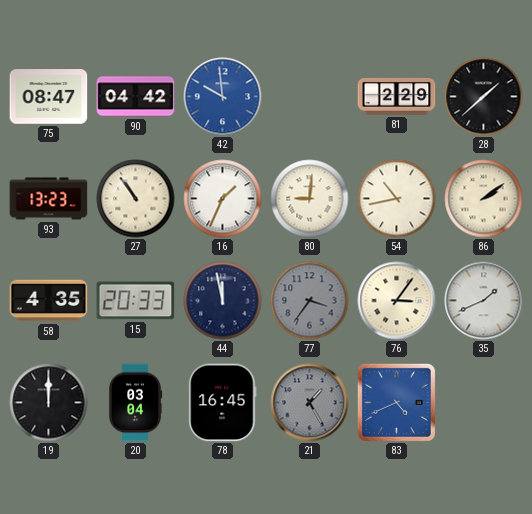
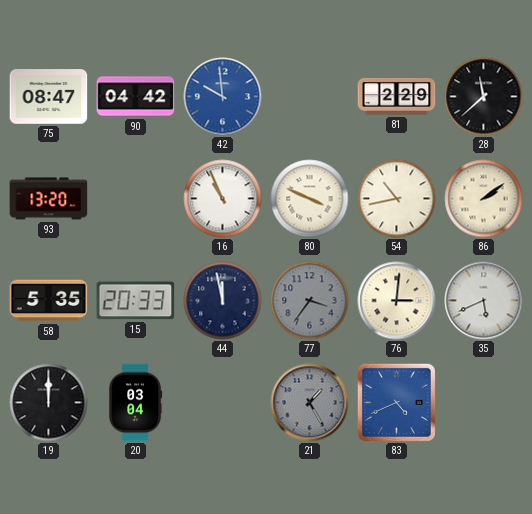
28: 1:38 -> 11:38
93: 13:23 -> 13:20
27: 10:54 -> none
16: 1:34 -> 10:56
80: 9:01 -> 3:49
58: 4:35 -> 5:35
76: 3:06 -> 3:01
35: 1:41 -> 5:41
78: 16:45 -> none
